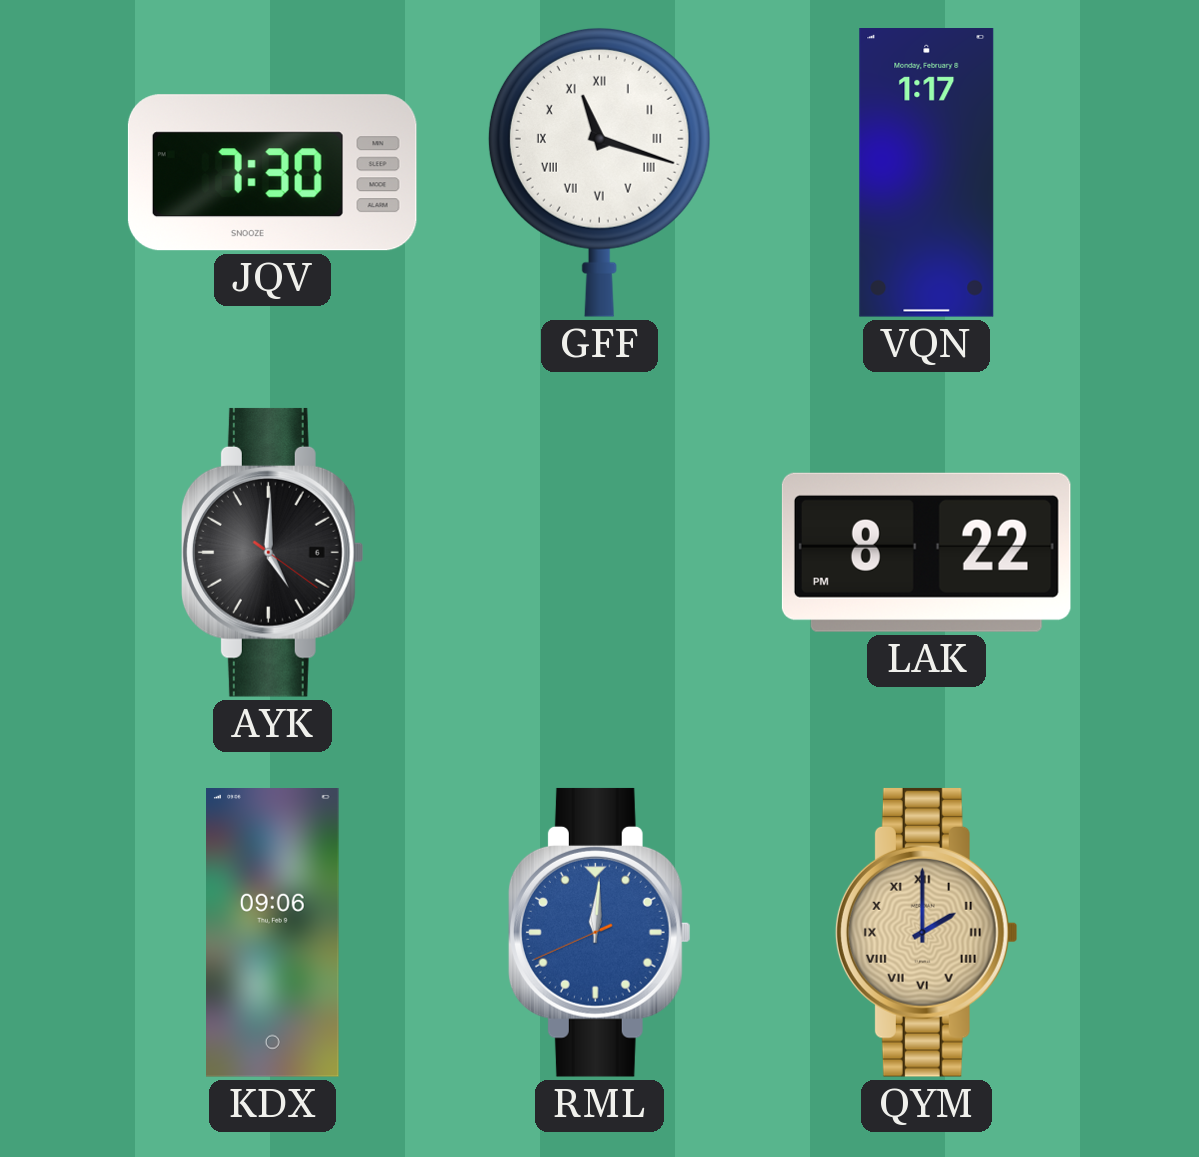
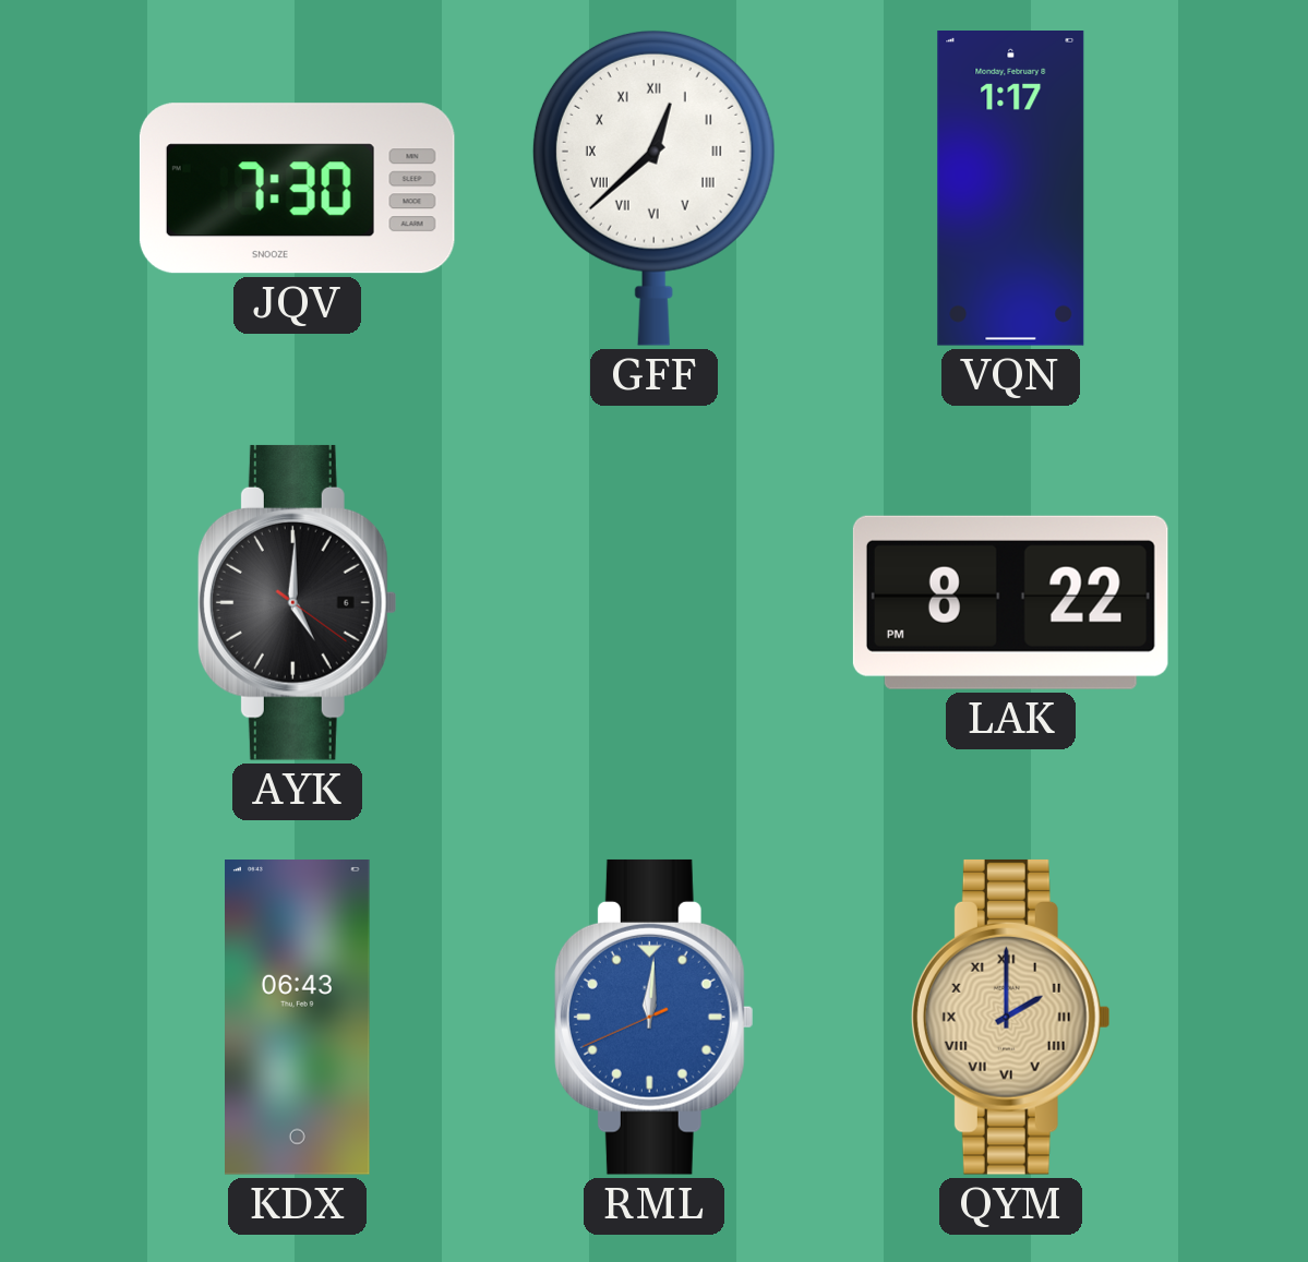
GFF: 11:18 -> 12:38
KDX: 09:06 -> 06:43
